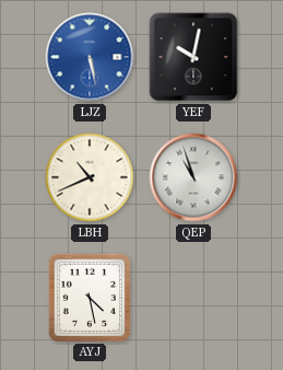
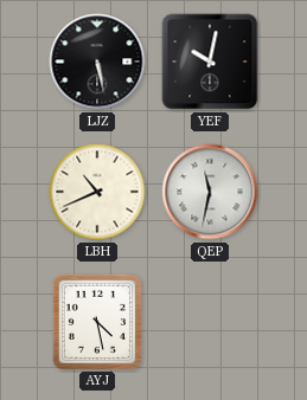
LJZ dial: blue -> black
QEP: 10:57 -> 11:32
